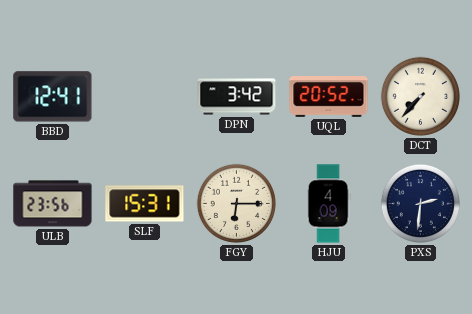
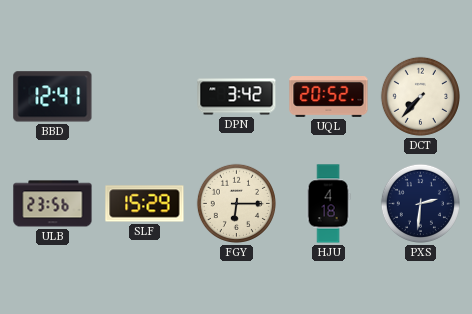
SLF: 15:31 -> 15:29
HJU: 4:09 -> 4:18
